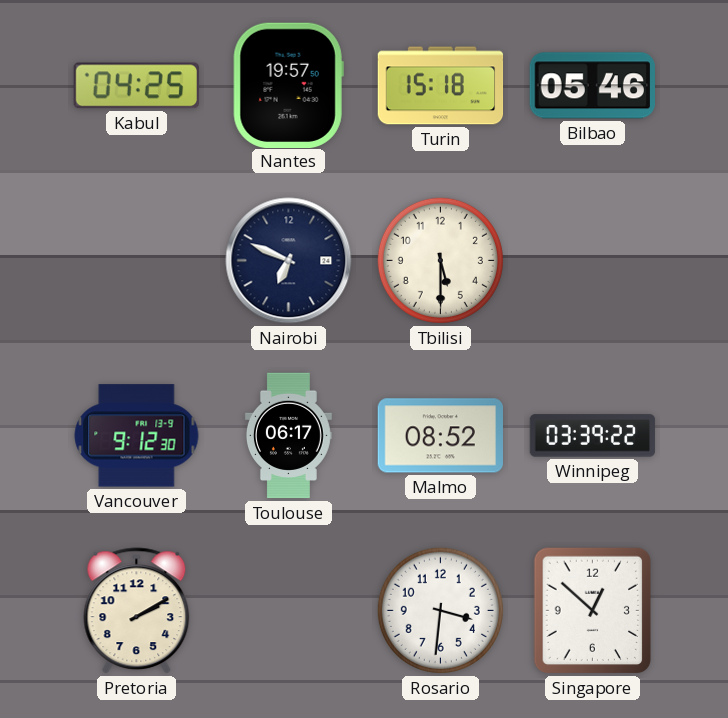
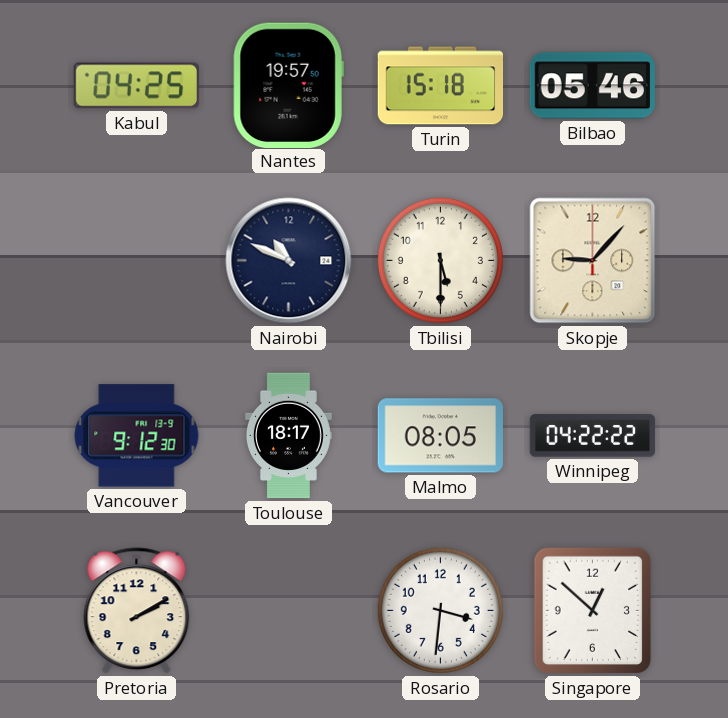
Nairobi: 6:49 -> 10:49
Skopje: none -> 9:07
Toulouse: 06:17 -> 18:17
Malmo: 08:52 -> 08:05
Winnipeg: 03:39 -> 04:22
